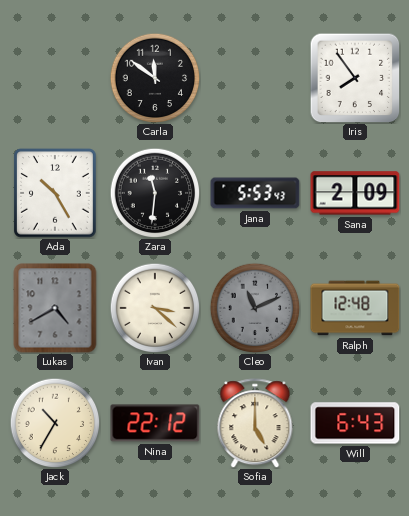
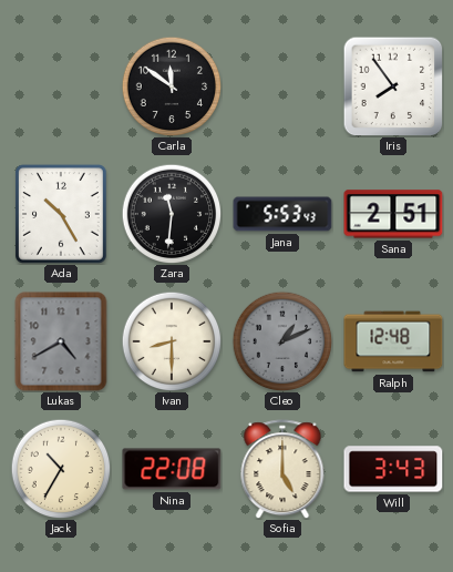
Sana: 2:09 -> 2:51
Ivan: 3:22 -> 8:30
Cleo: 11:11 -> 1:11
Nina: 22:12 -> 22:08
Will: 6:43 -> 3:43
